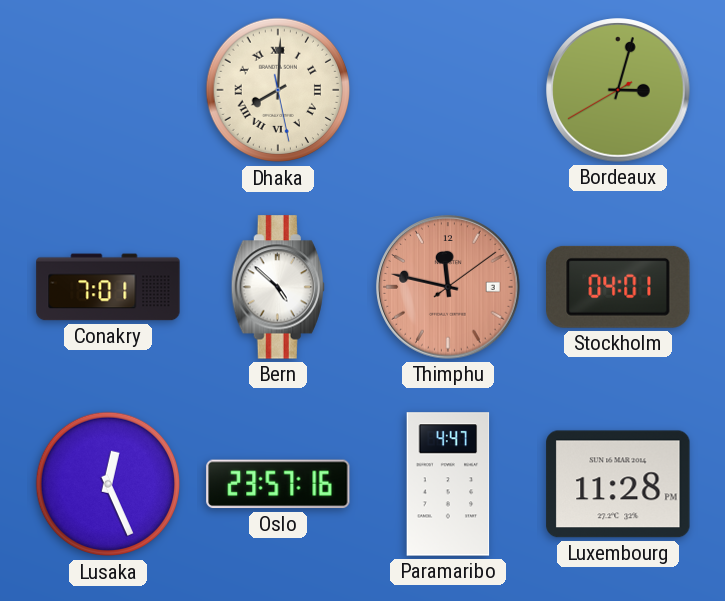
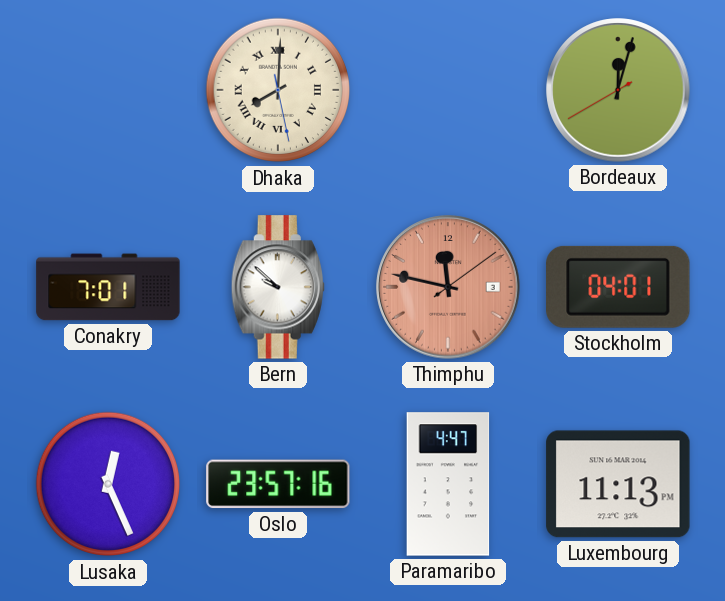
Bordeaux: 3:02 -> 12:02
Bern: 4:52 -> 9:52
Luxembourg: 11:28 -> 11:13
